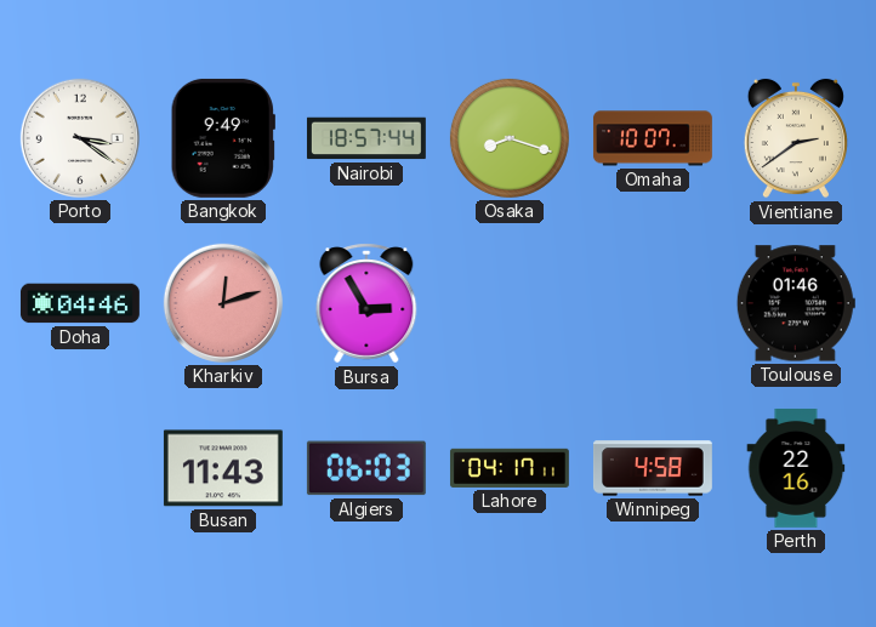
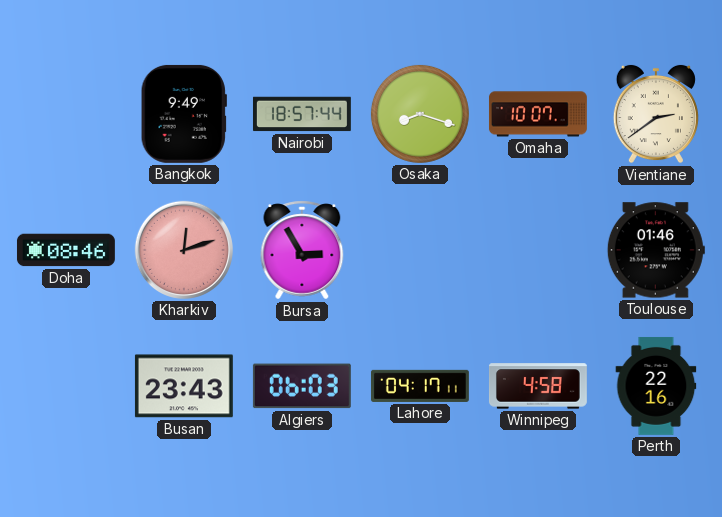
Porto: 3:21 -> none
Doha: 04:46 -> 08:46
Busan: 11:43 -> 23:43
